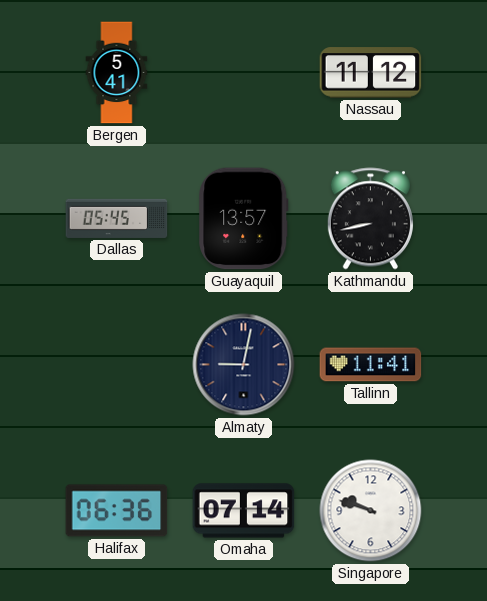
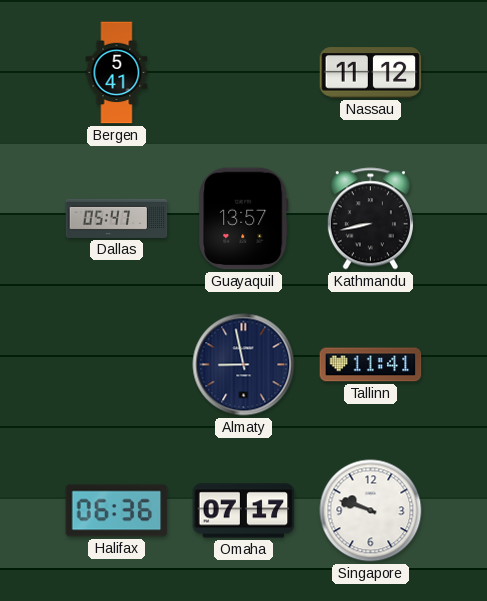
Dallas: 05:45 -> 05:47
Almaty: 9:02 -> 8:58
Omaha: 07:14 -> 07:17
